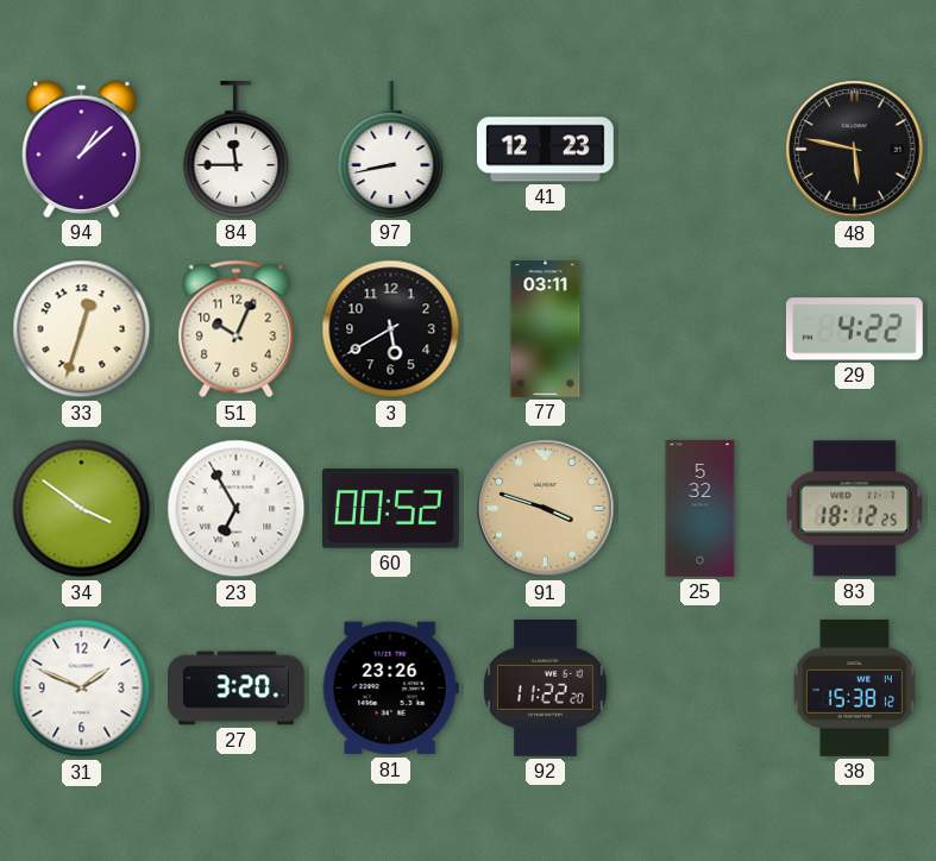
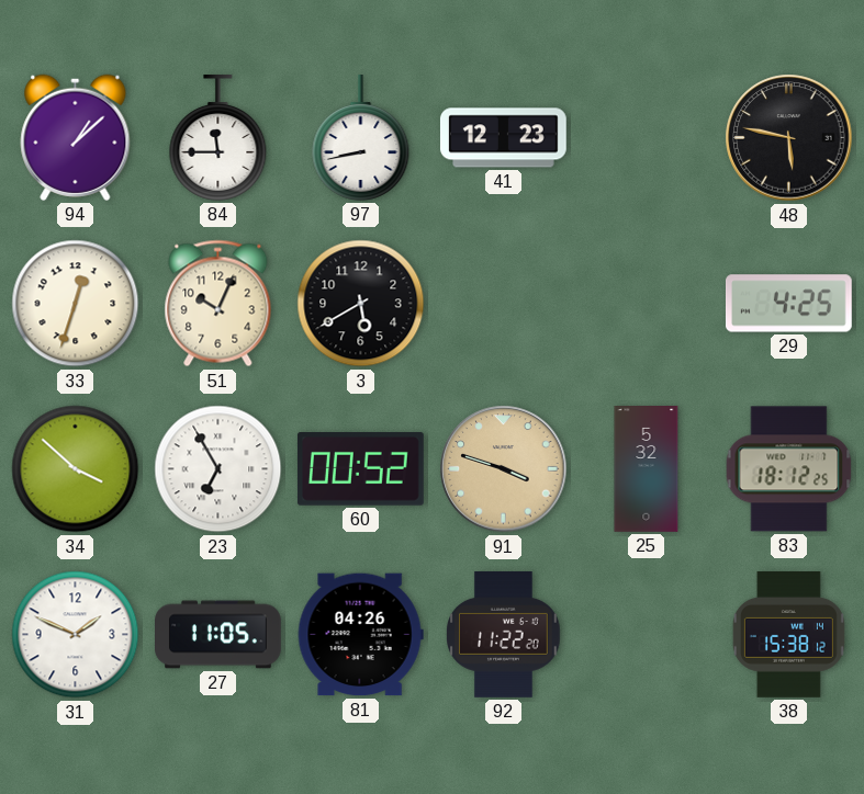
77: 03:11 -> none
29: 4:22 -> 4:25
34: 3:51 -> 3:52
27: 3:20 -> 11:05
81: 23:26 -> 04:26
